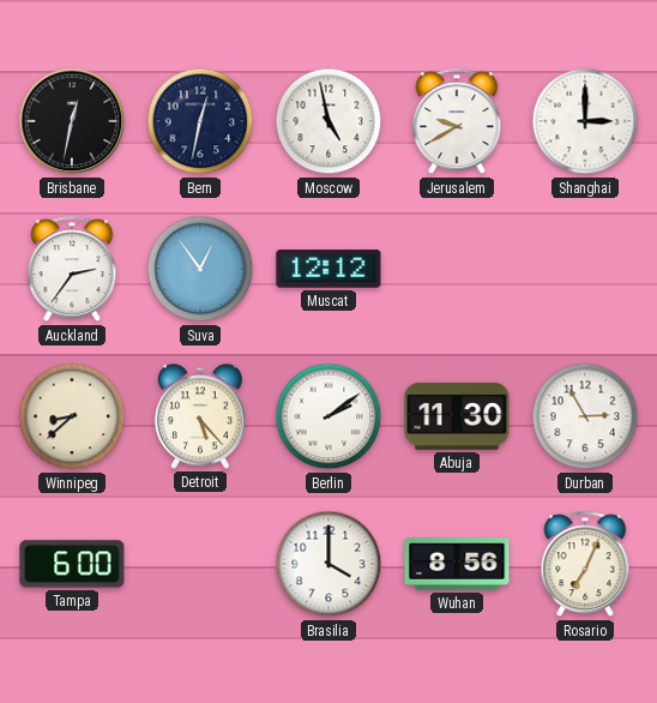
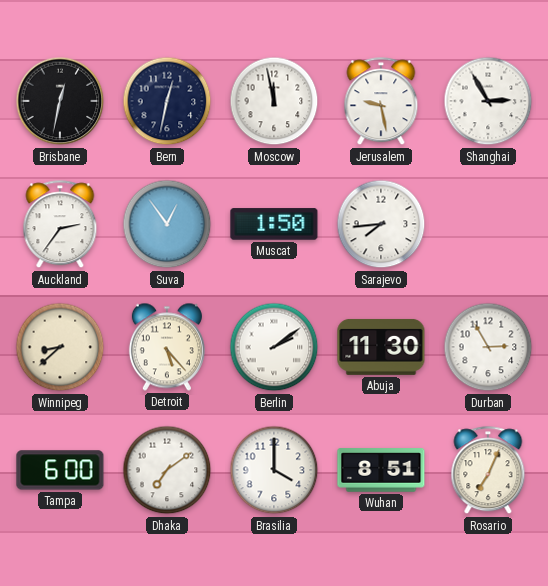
Moscow: 4:58 -> 11:58
Jerusalem: 9:40 -> 9:28
Shanghai: 3:00 -> 2:55
Muscat: 12:12 -> 1:50
Sarajevo: none -> 7:44
Dhaka: none -> 7:09
Wuhan: 8:56 -> 8:51
